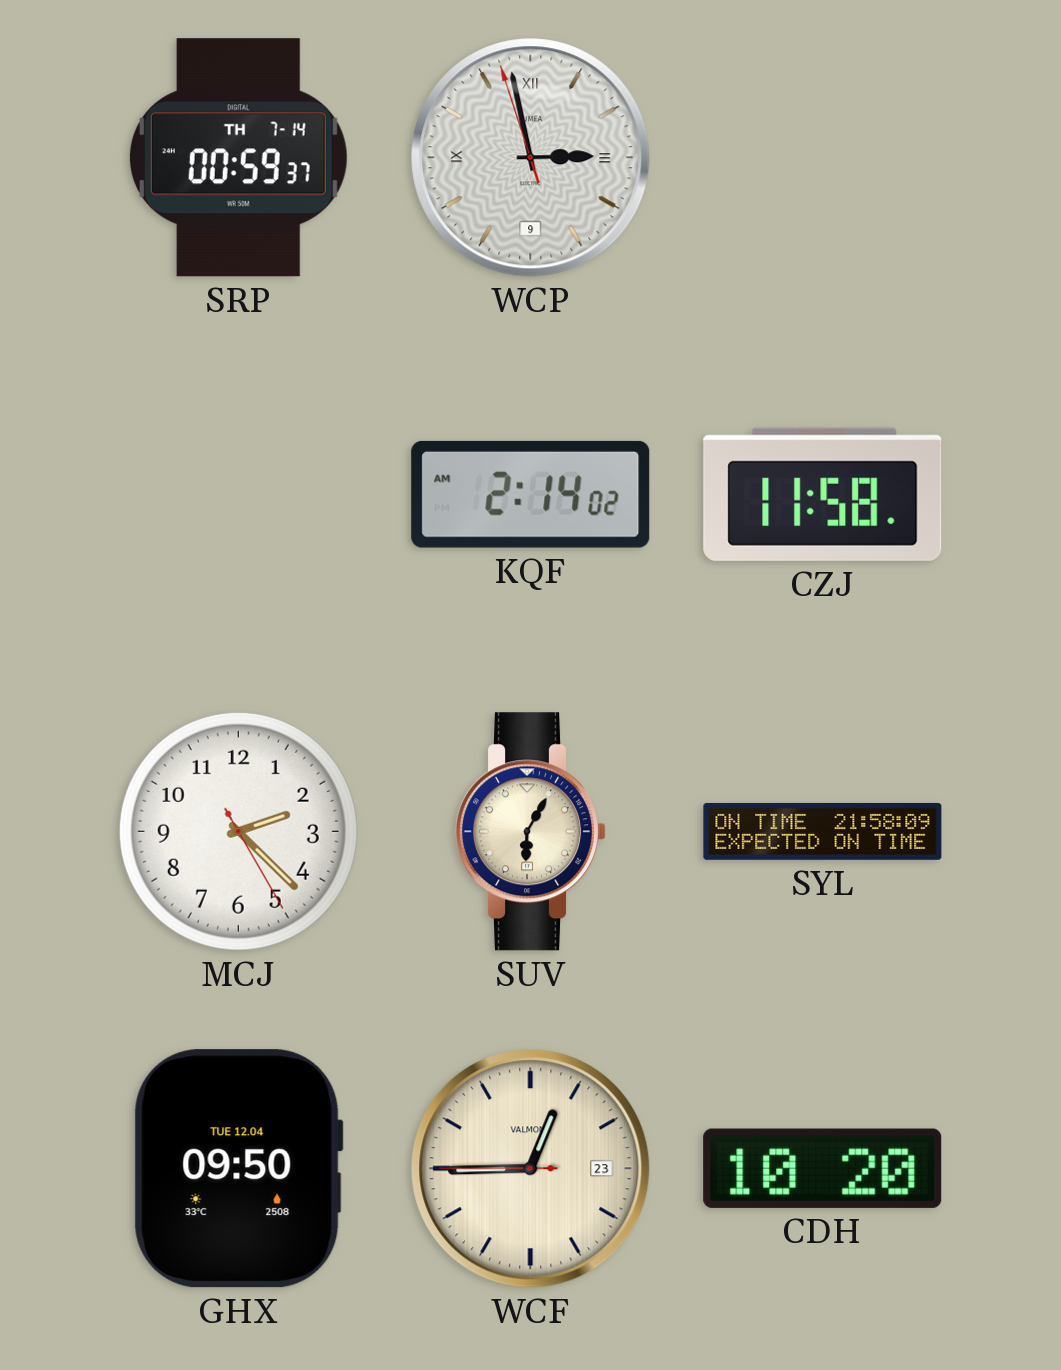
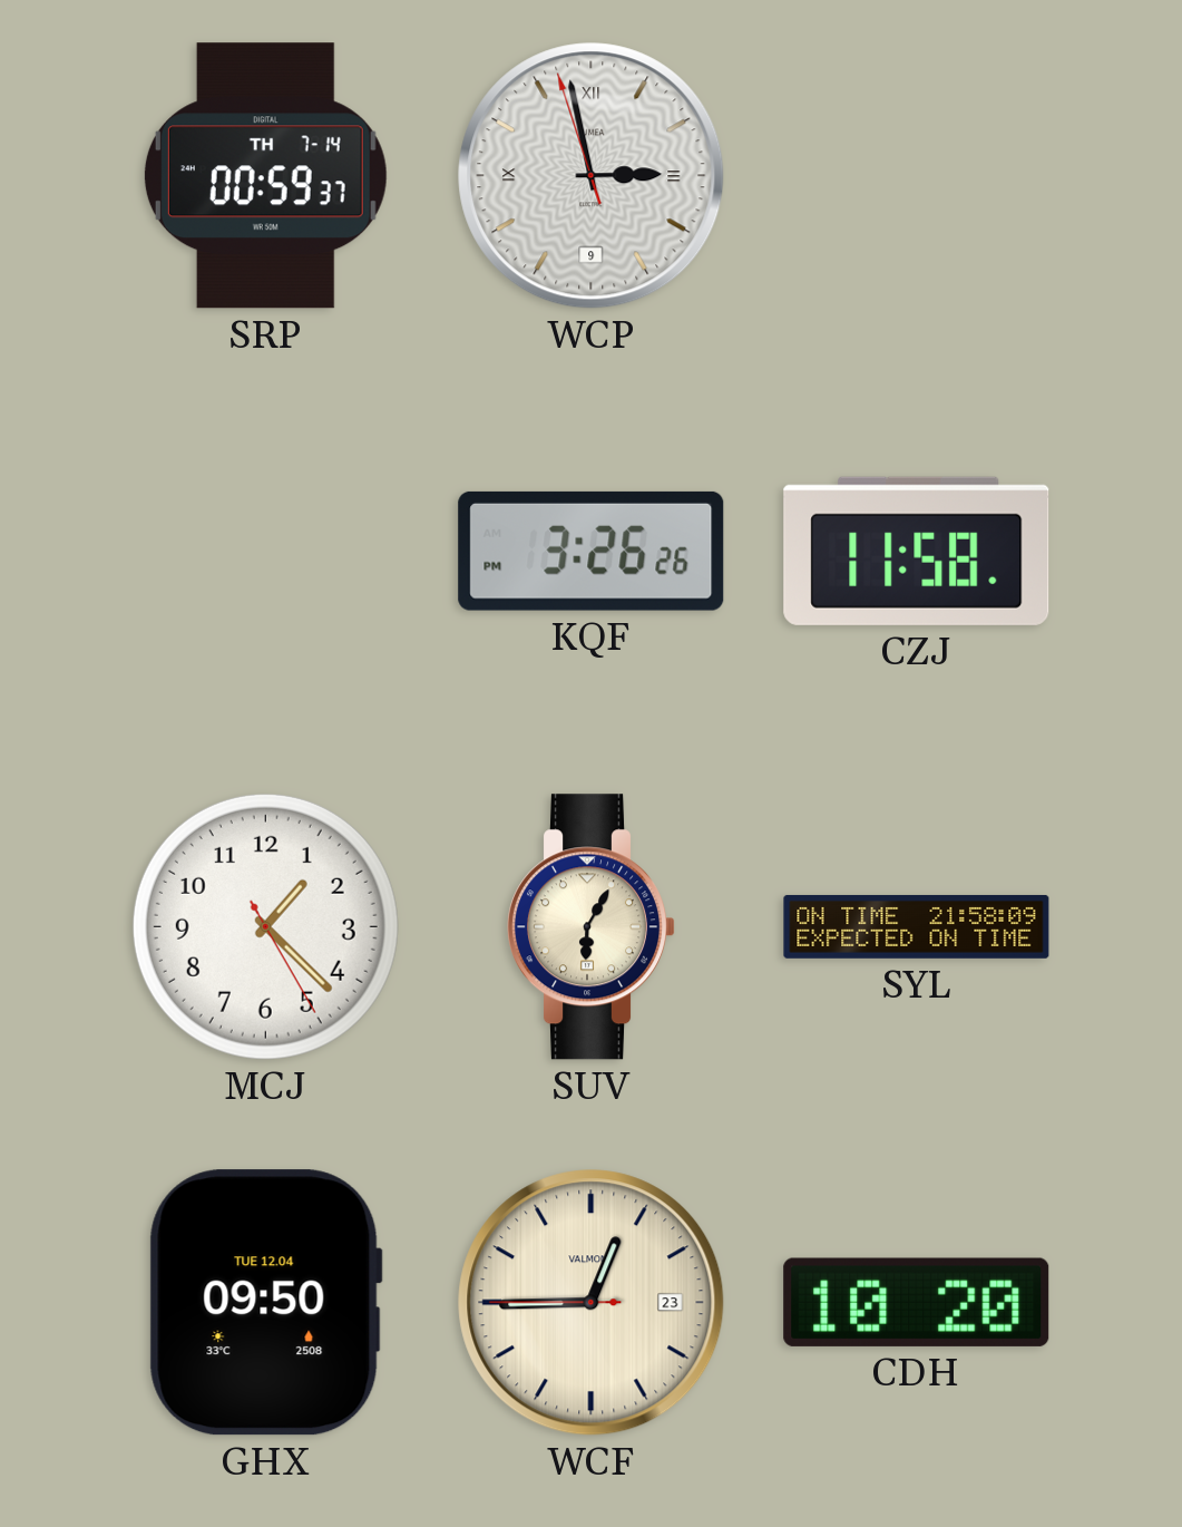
KQF: 2:14 -> 3:26
MCJ: 2:22 -> 1:22
